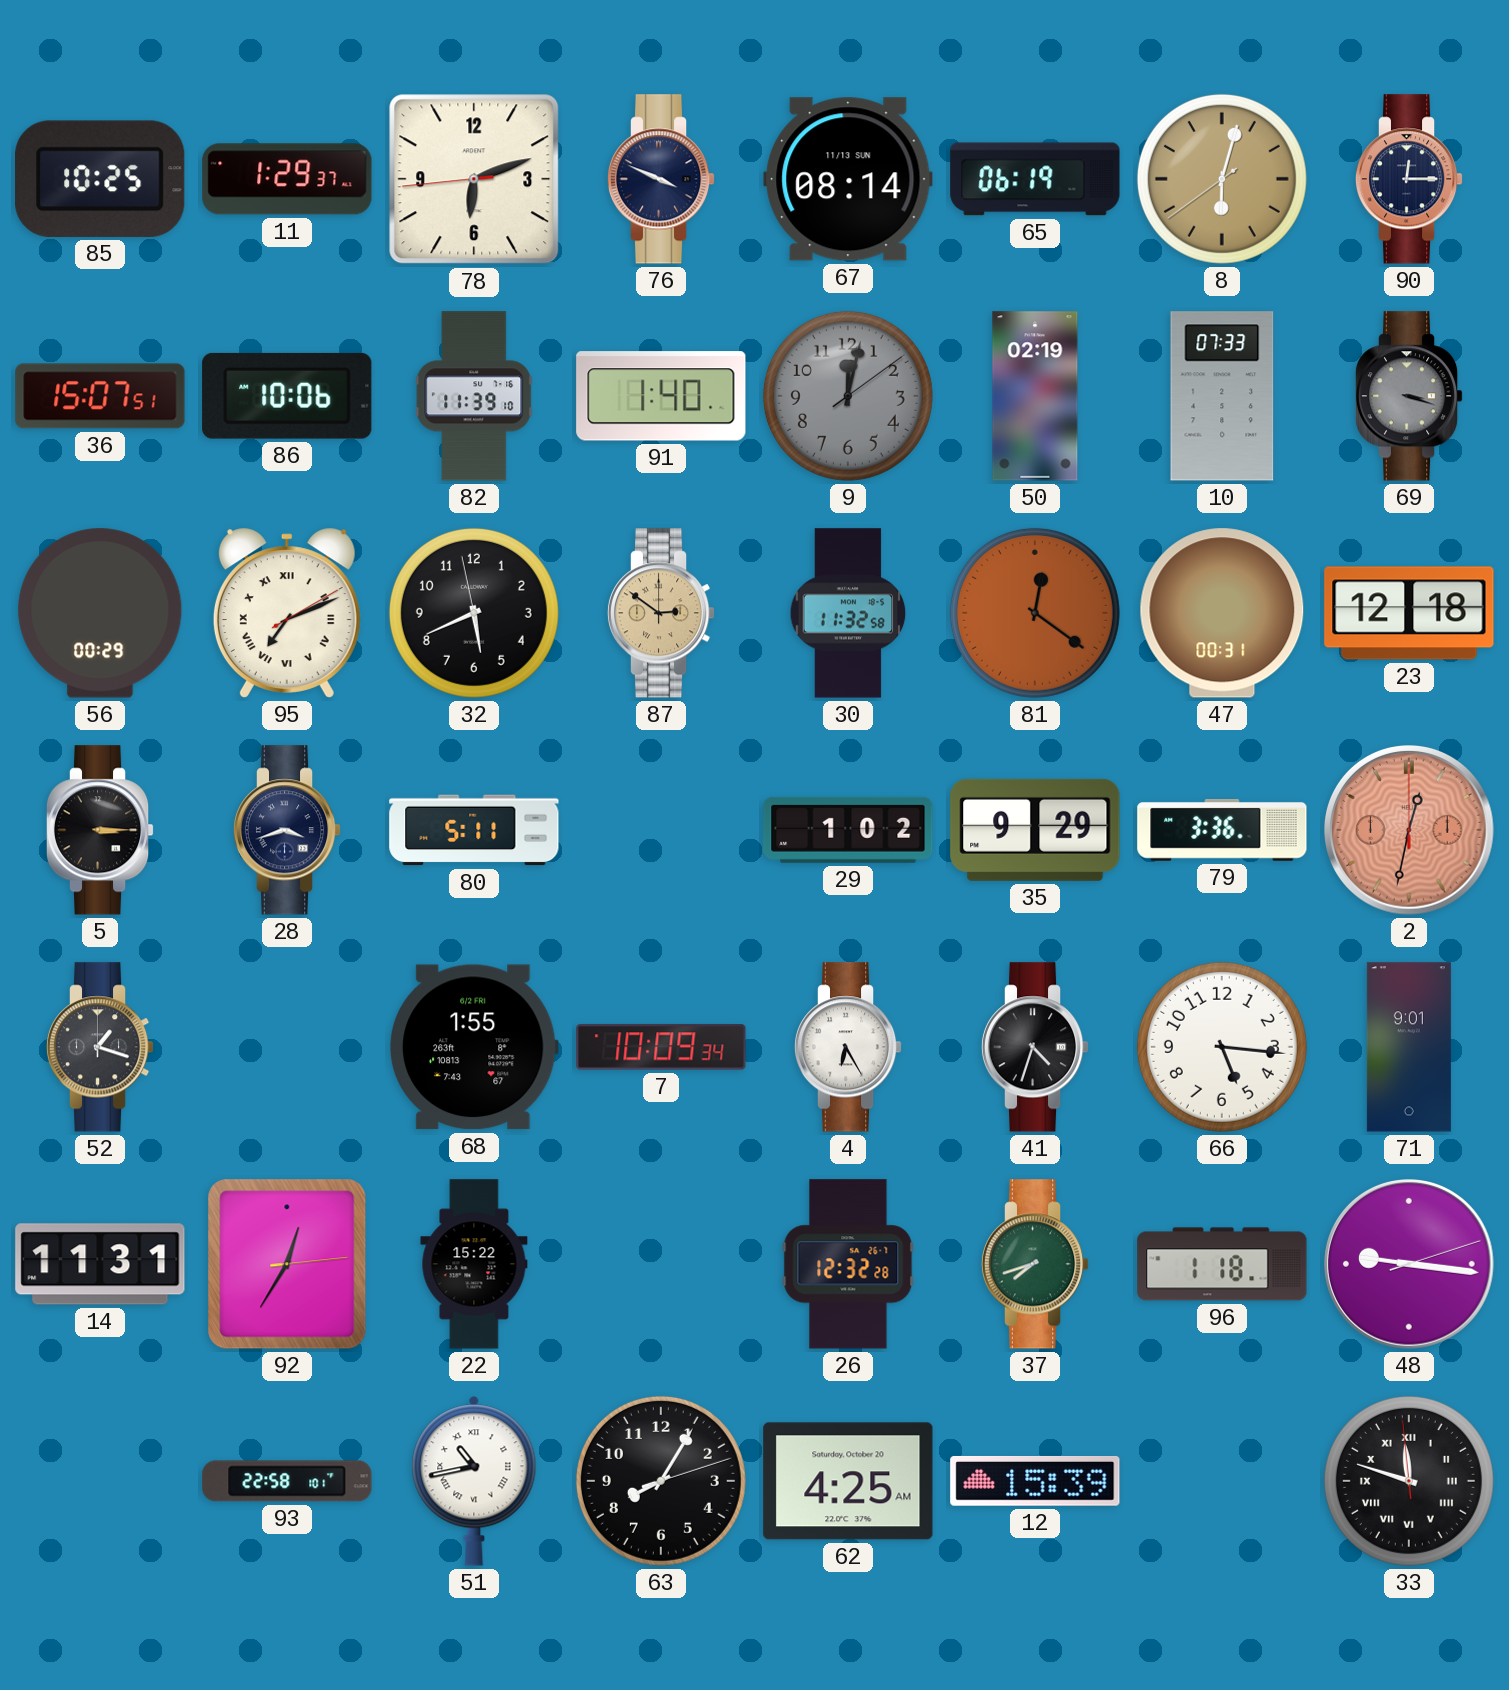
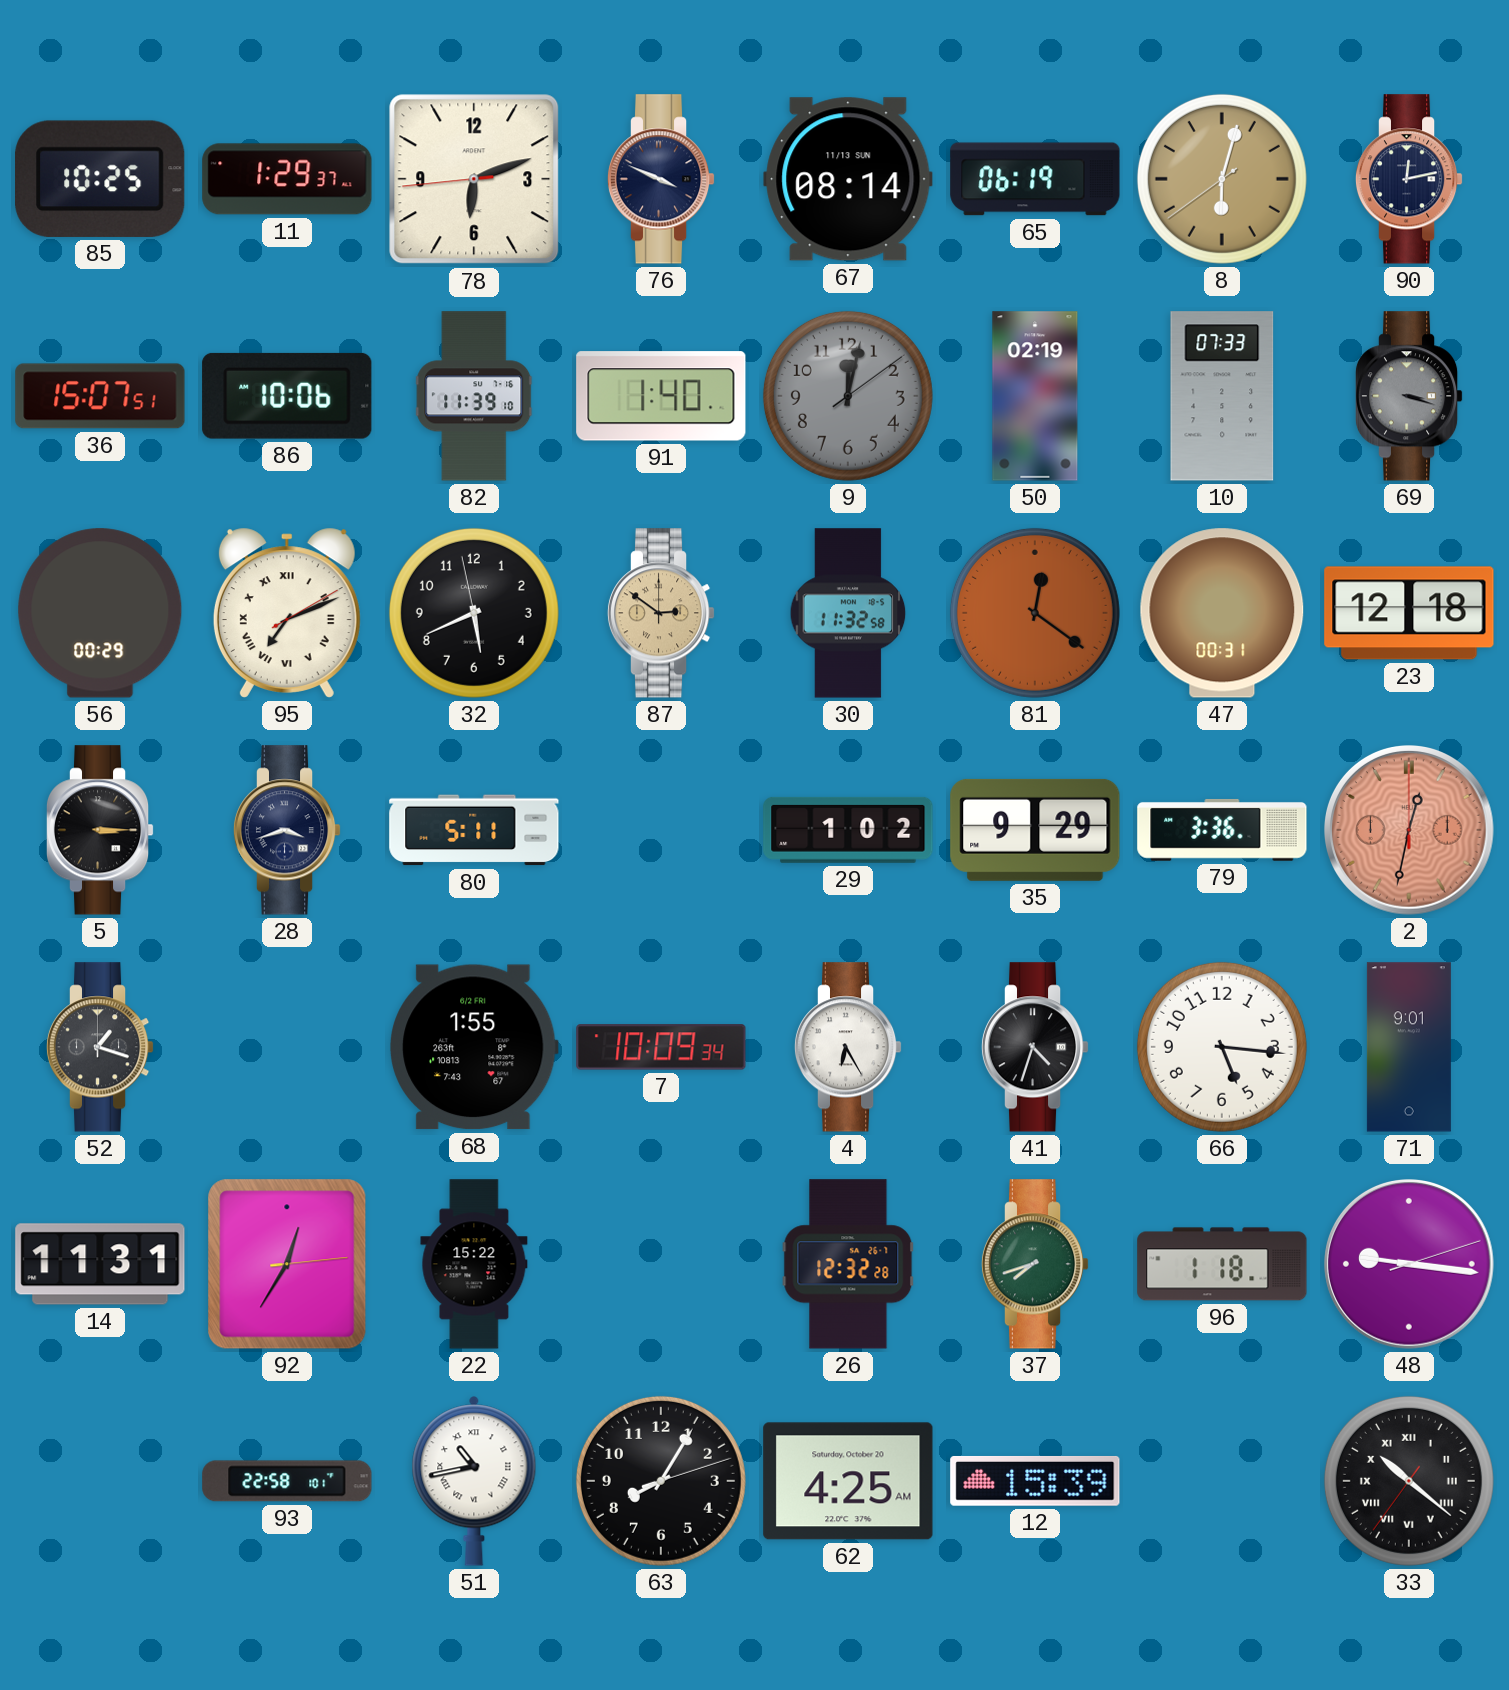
90: 12:15 -> 12:13
33: 11:47 -> 10:21
